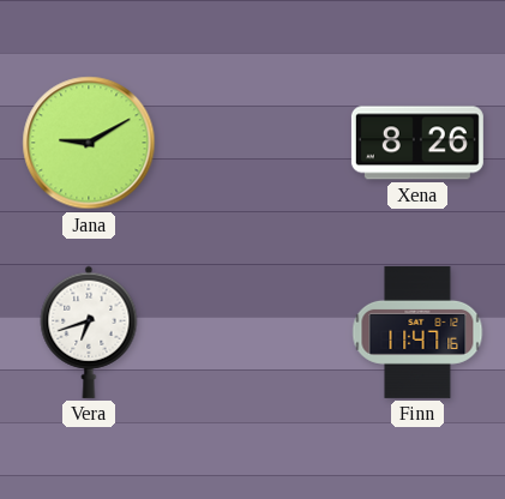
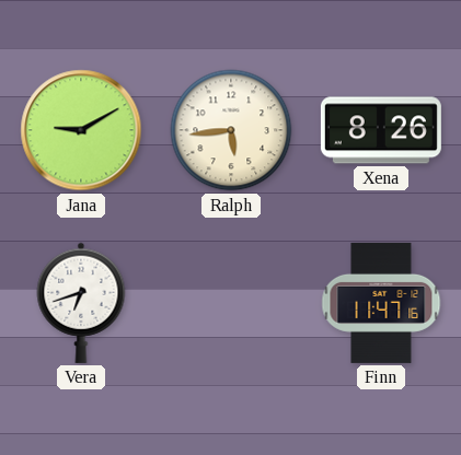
Ralph: none -> 5:44
